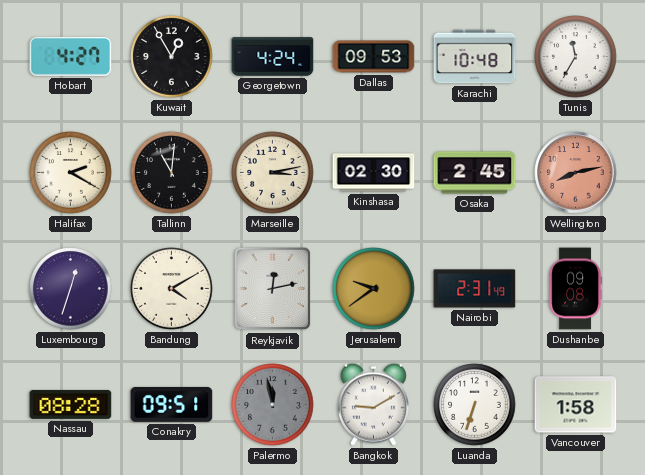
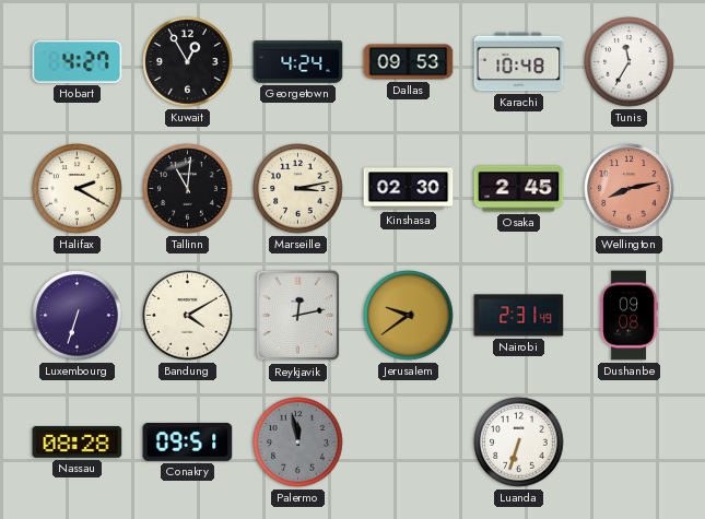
Luxembourg: 12:33 -> 6:33
Bangkok: 9:10 -> none
Vancouver: 1:58 -> none
